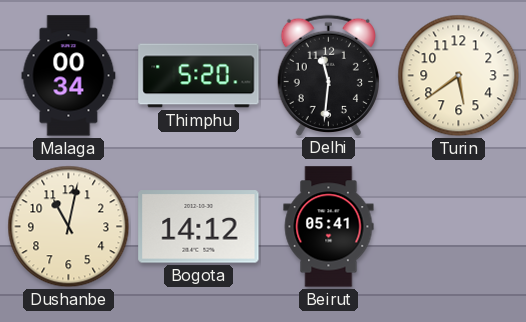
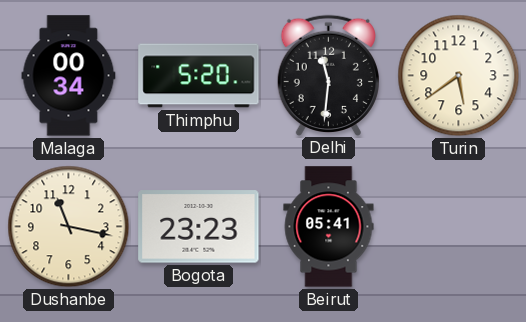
Dushanbe: 11:02 -> 11:17
Bogota: 14:12 -> 23:23
